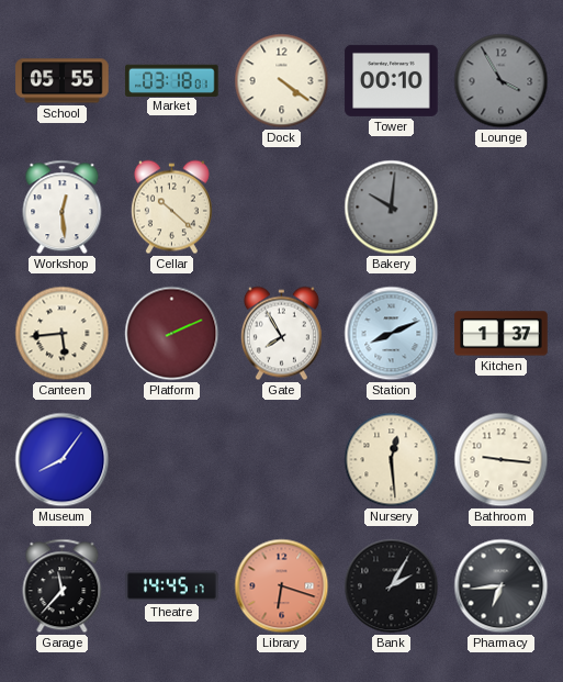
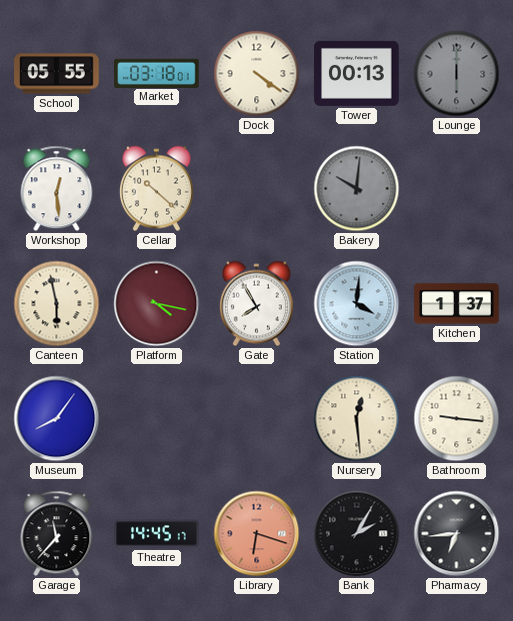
Tower: 00:10 -> 00:13
Lounge: 3:55 -> 6:00
Canteen: 5:44 -> 5:58
Platform: 2:11 -> 4:17
Station: 8:11 -> 4:01
